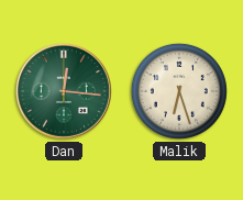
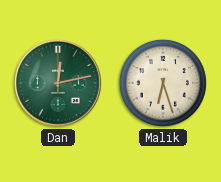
Dan: 12:16 -> 12:13
